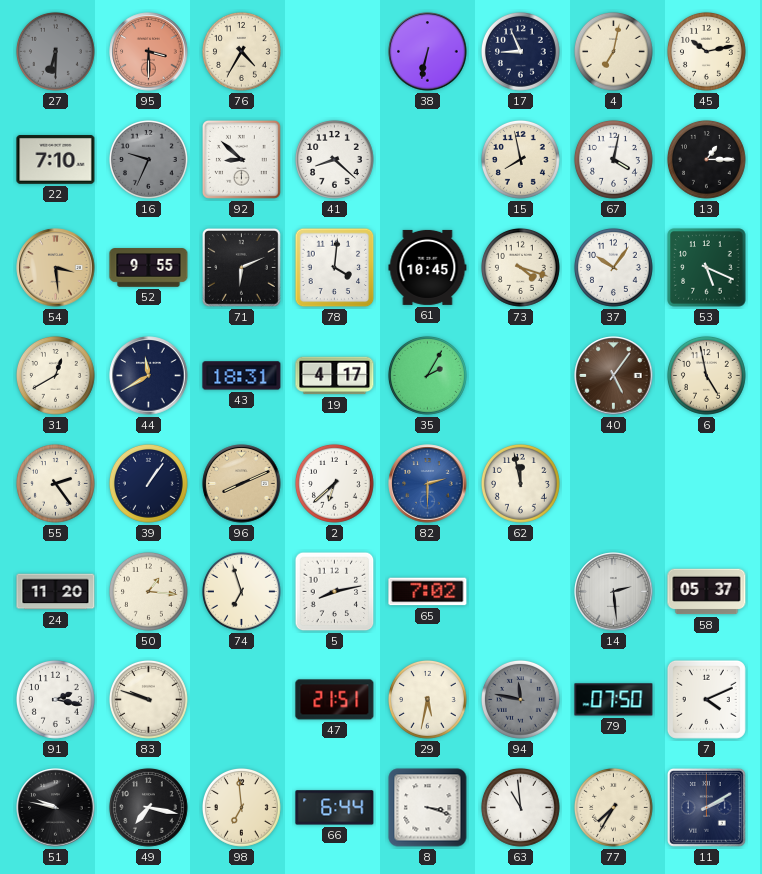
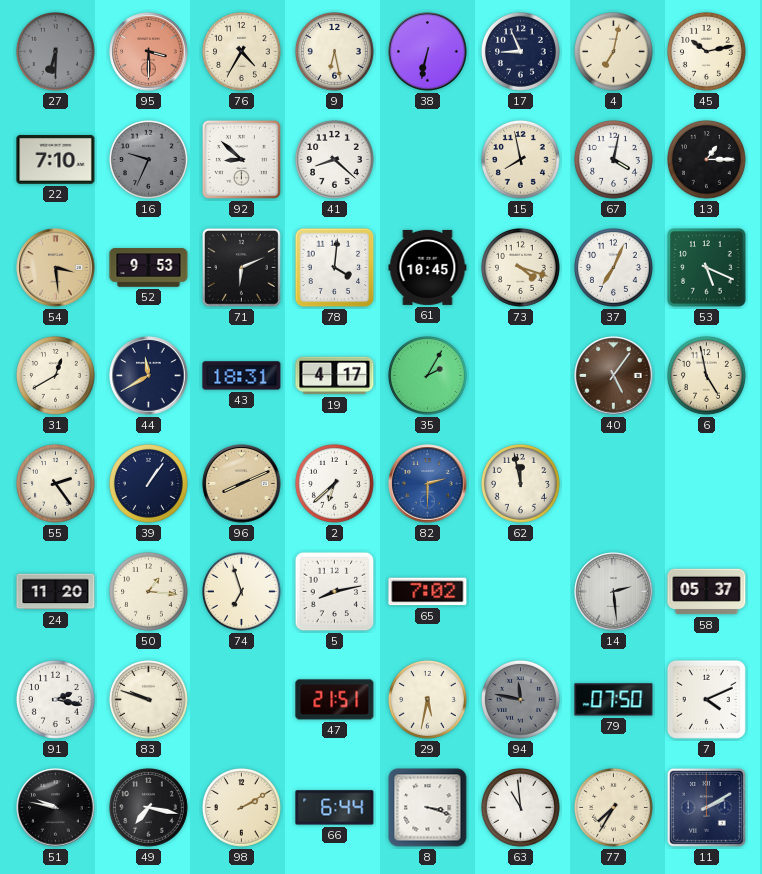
9: none -> 6:28
52: 9:55 -> 9:53
37: 10:06 -> 7:04
98: 6:59 -> 2:10
